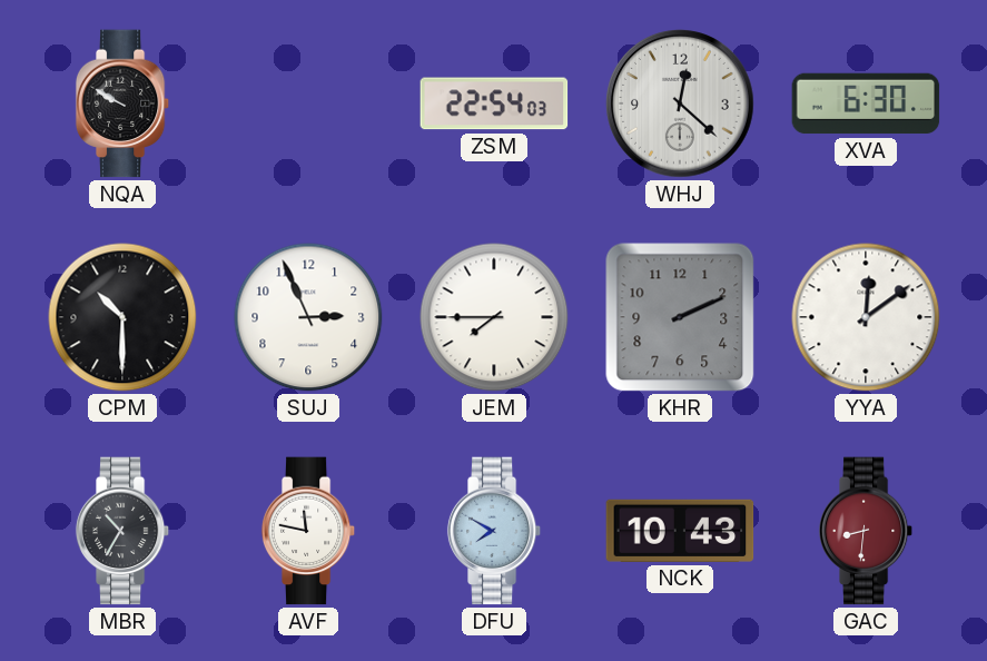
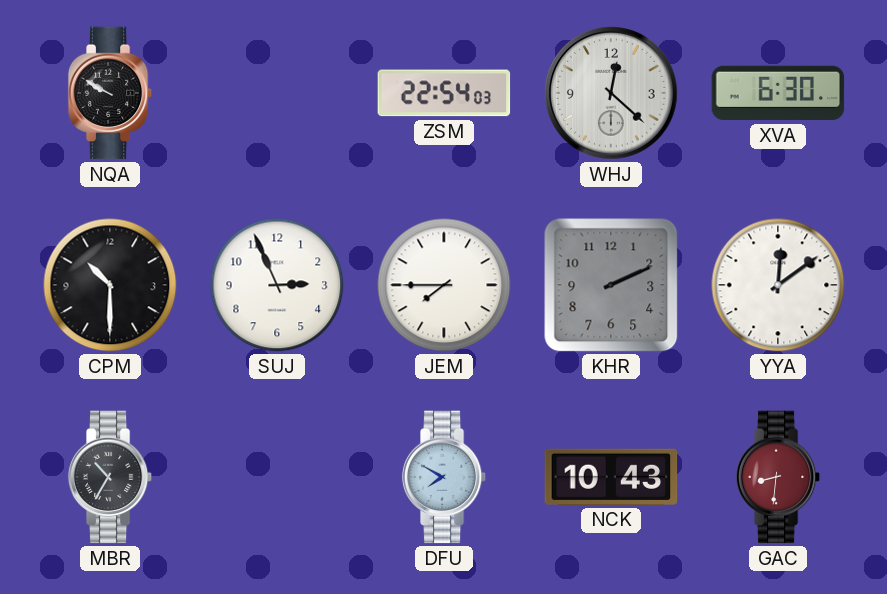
AVF: 11:47 -> none
